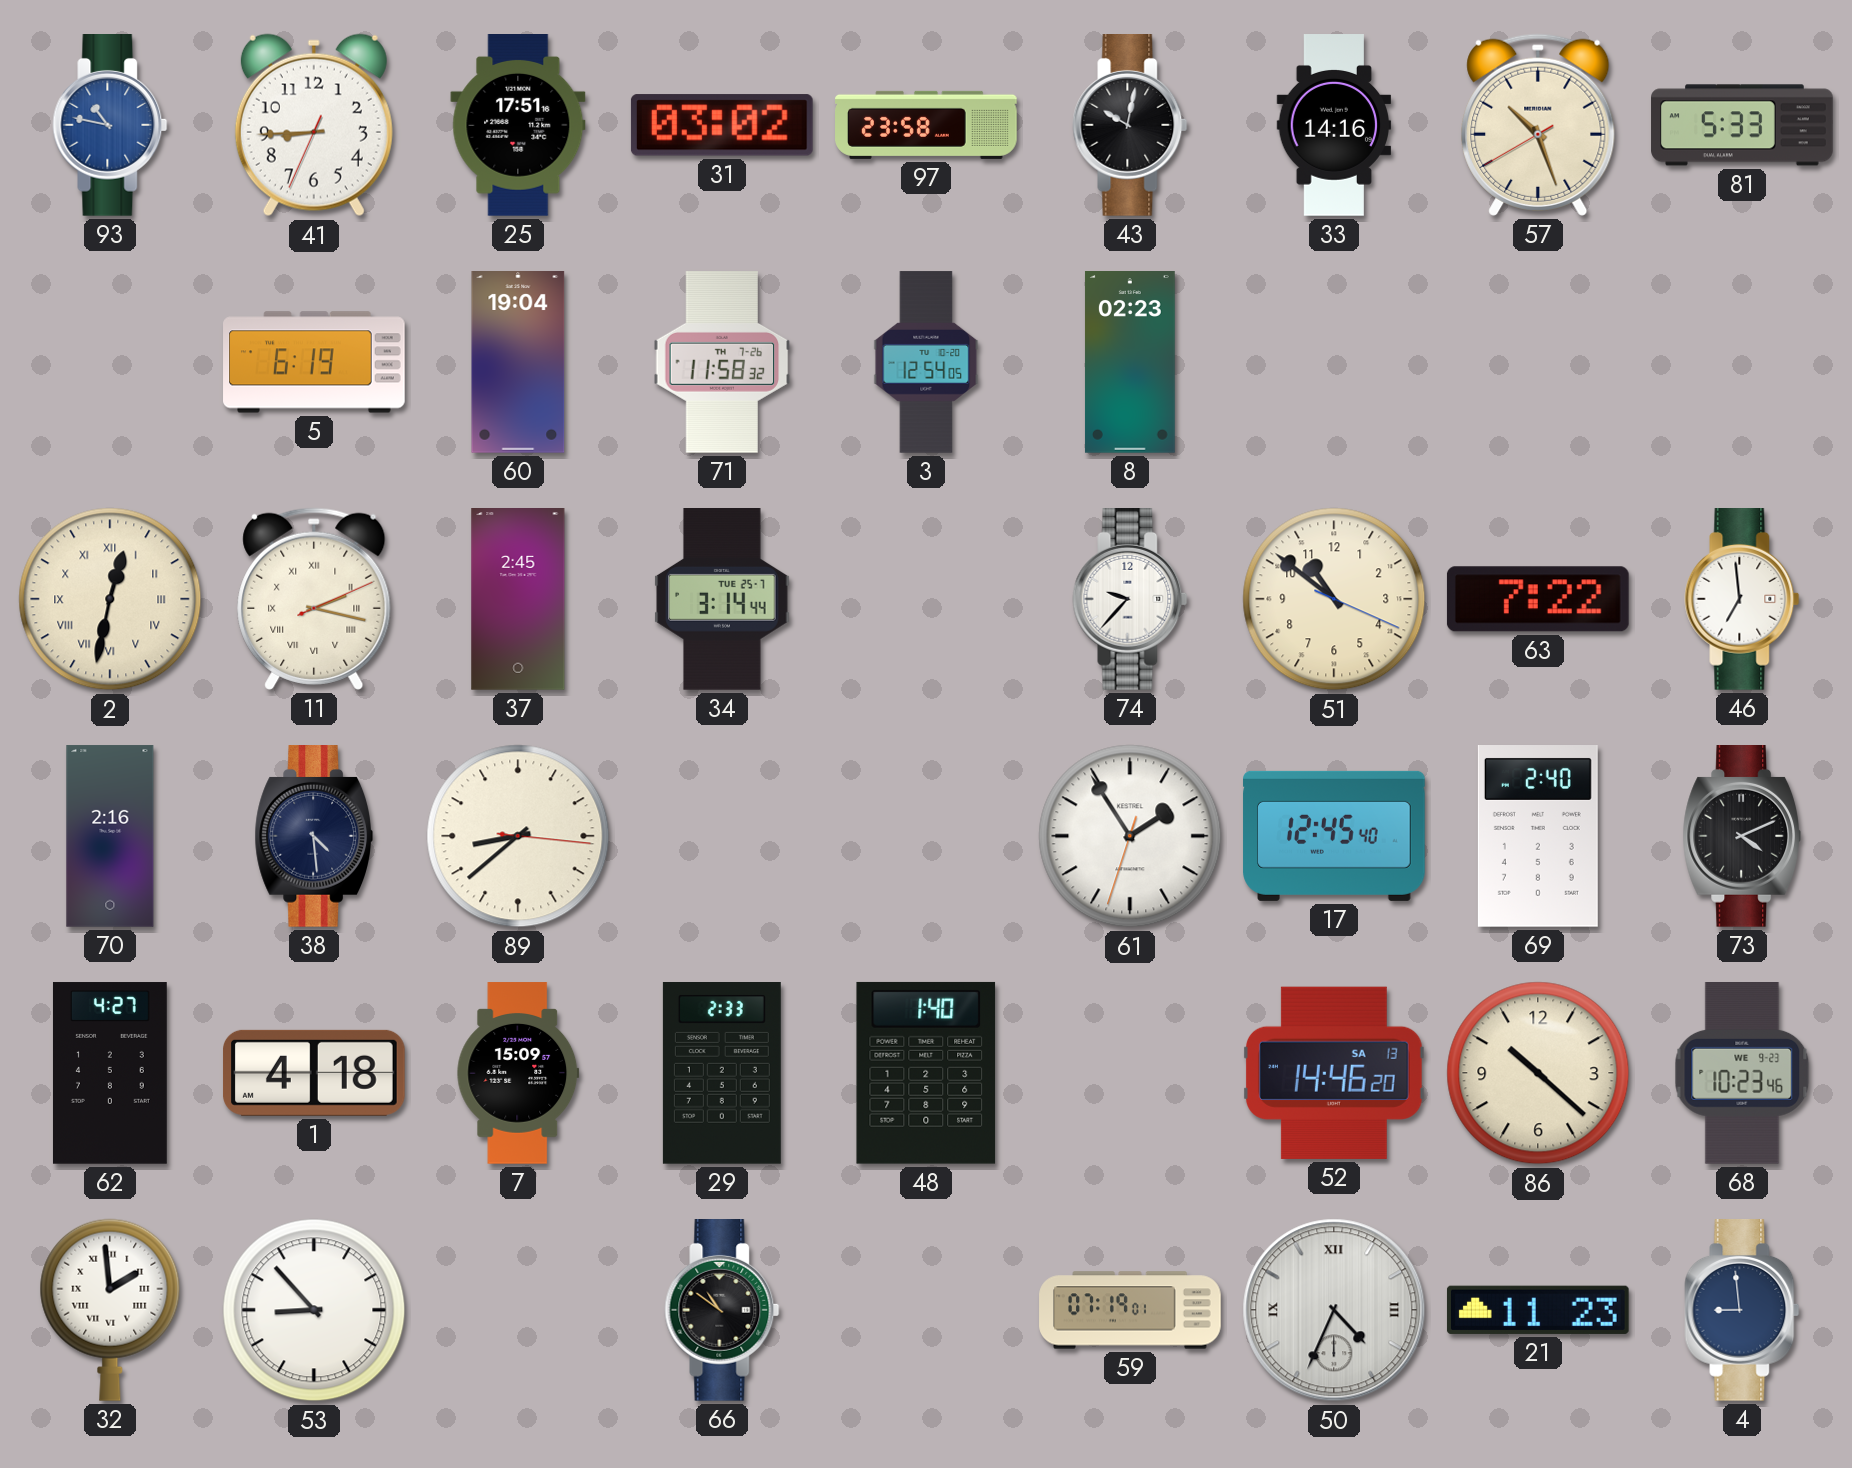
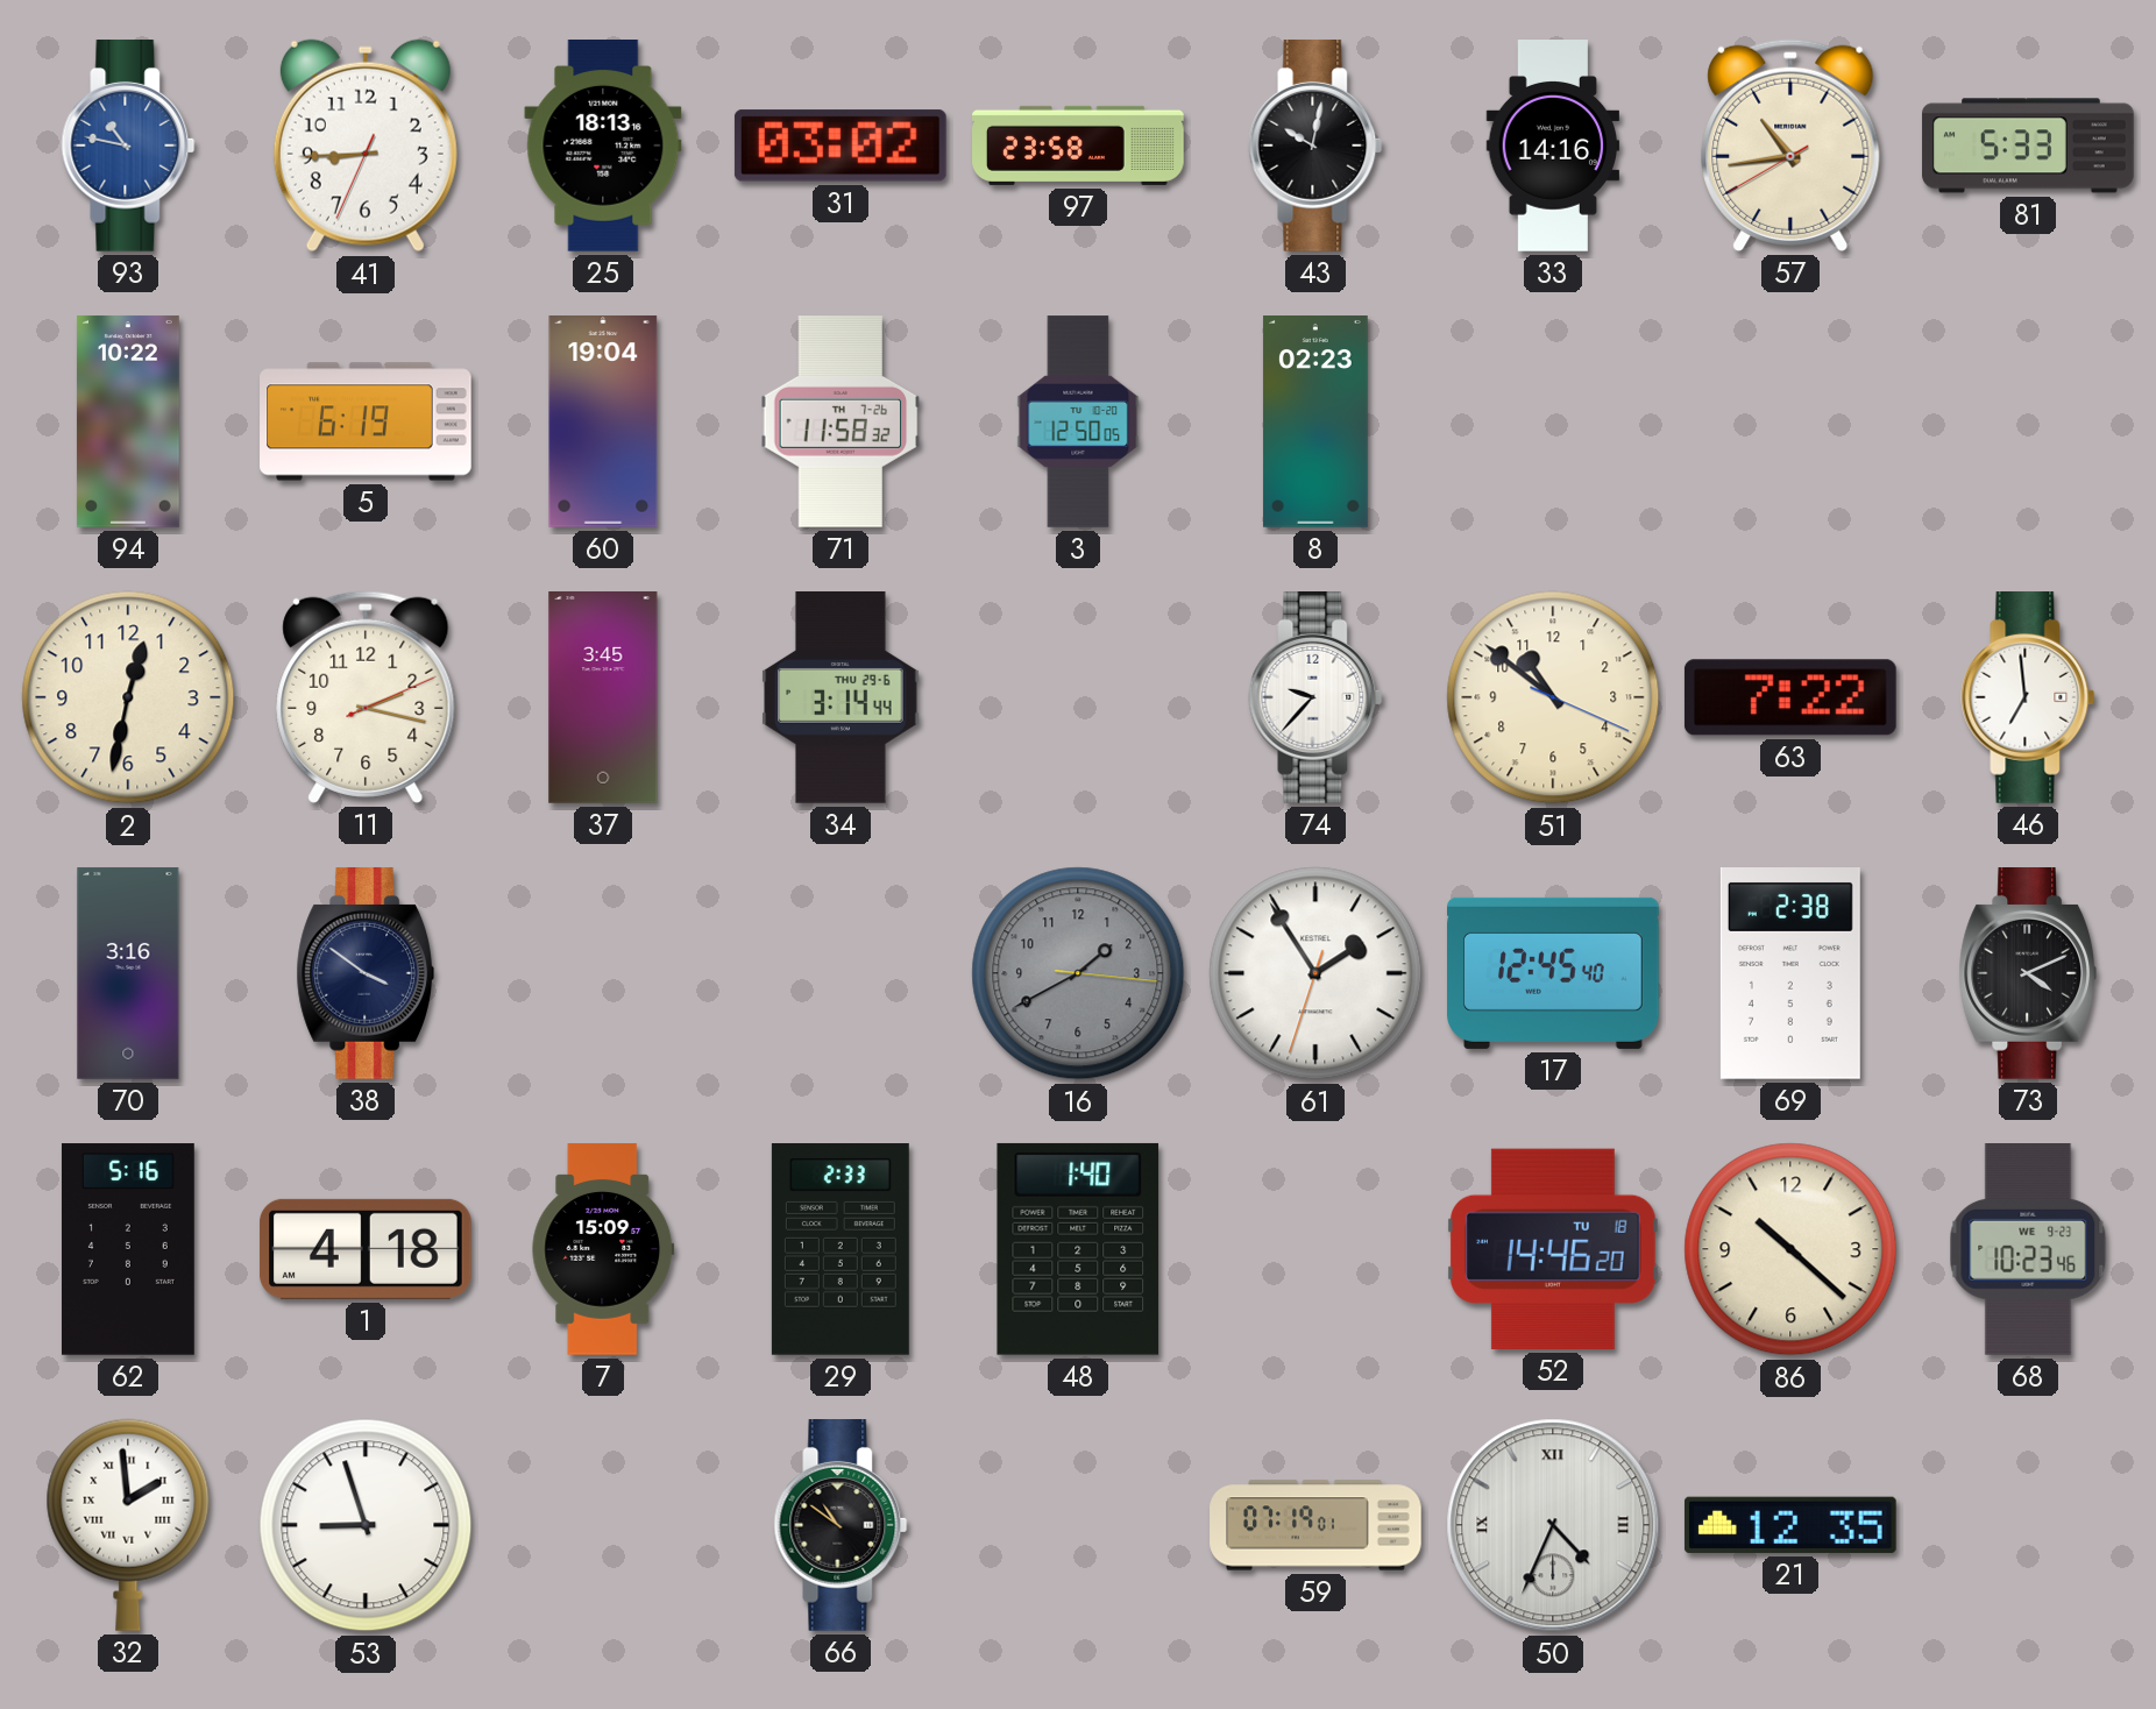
25: 17:51 -> 18:13
57: 10:26 -> 10:43
94: none -> 10:22
3: 12:54 -> 12:50
2 numerals: Roman -> Arabic
11 numerals: Roman -> Arabic
37: 2:45 -> 3:45
34 date: TUE 25-7 -> THU 29-6
70: 2:16 -> 3:16
38: 4:29 -> 3:51
89: 8:38 -> none
16: none -> 1:40
69: 2:40 -> 2:38
62: 4:27 -> 5:16
52 date: SA 13 -> TU 18
53: 8:53 -> 8:57
21: 11:23 -> 12:35
4: 8:59 -> none
